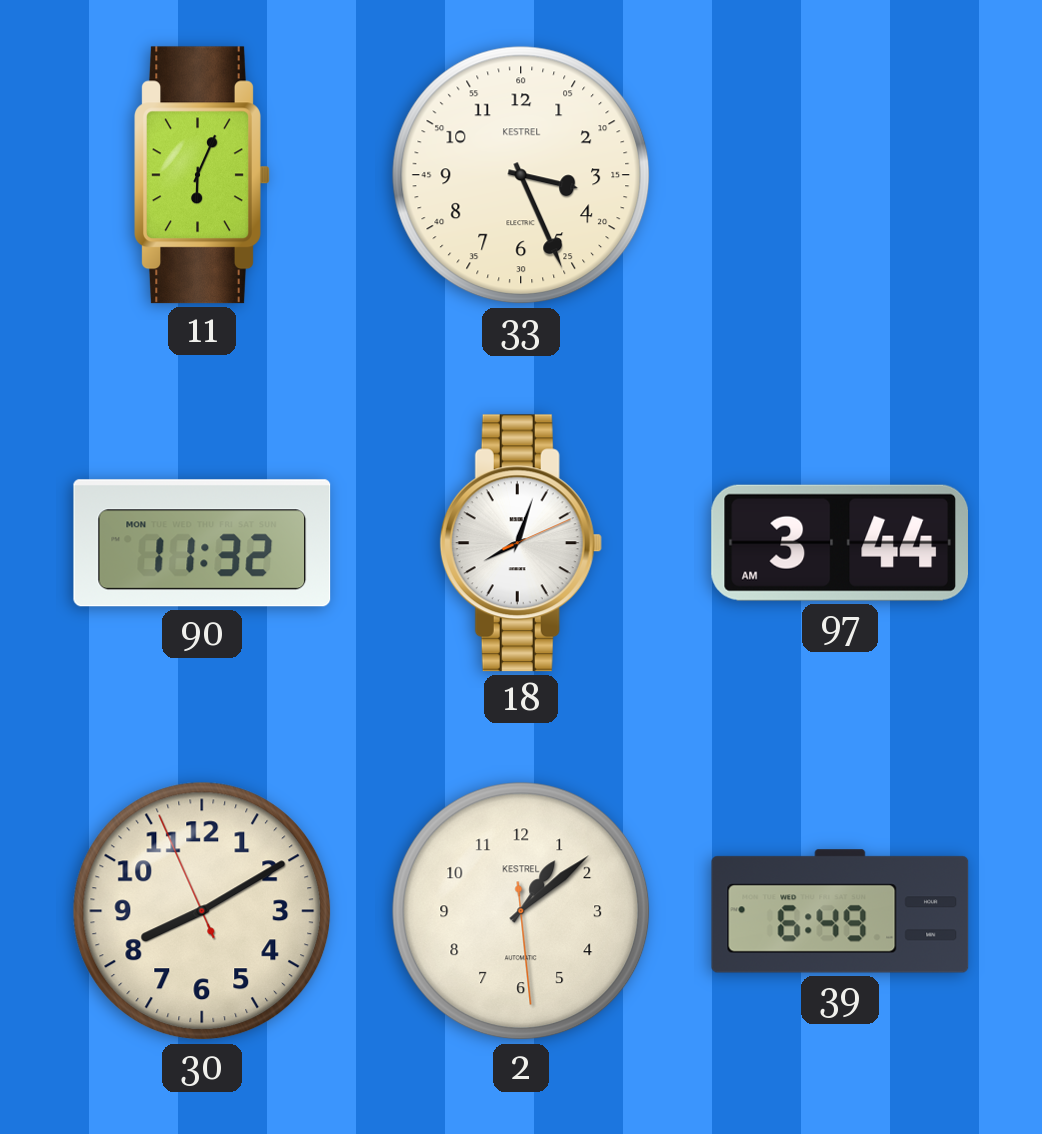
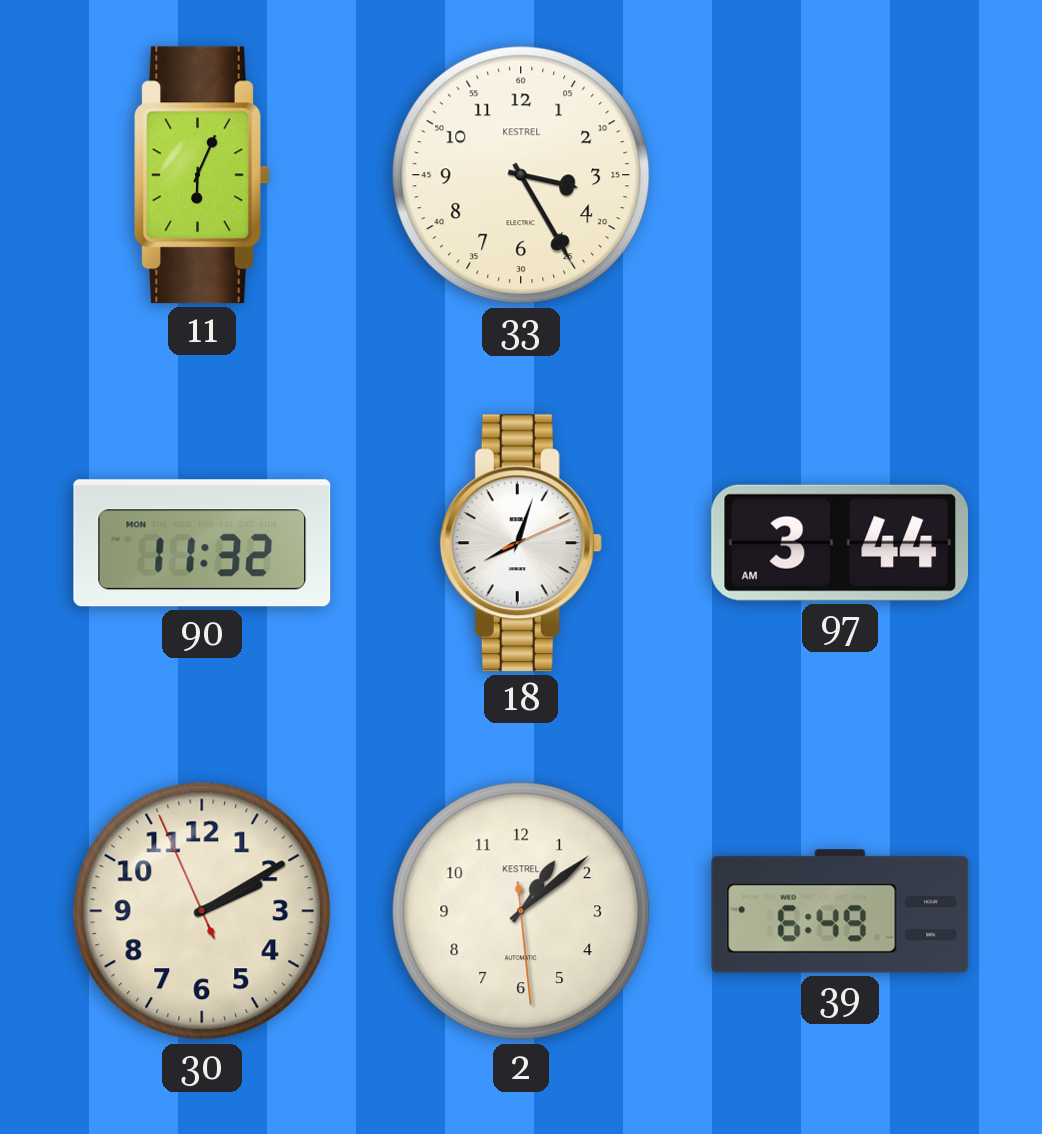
33: 3:26 -> 3:25
30: 8:09 -> 2:09
